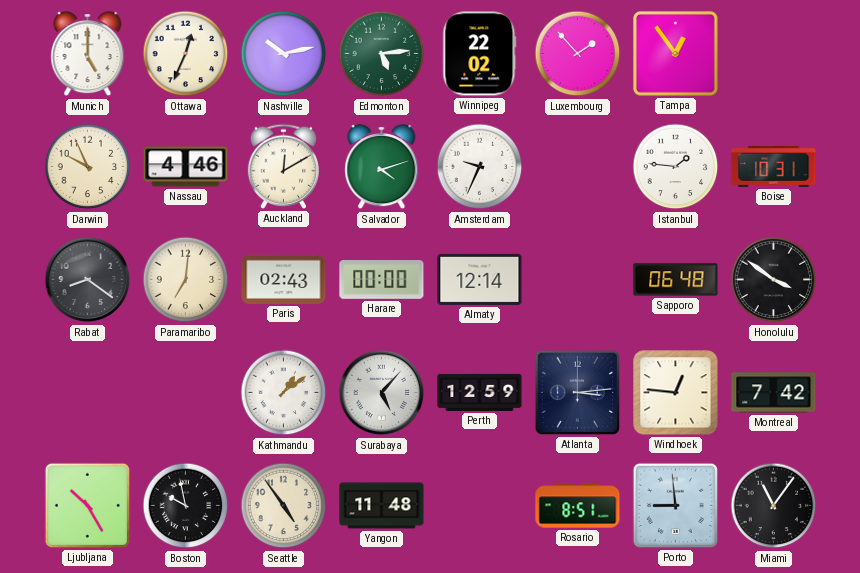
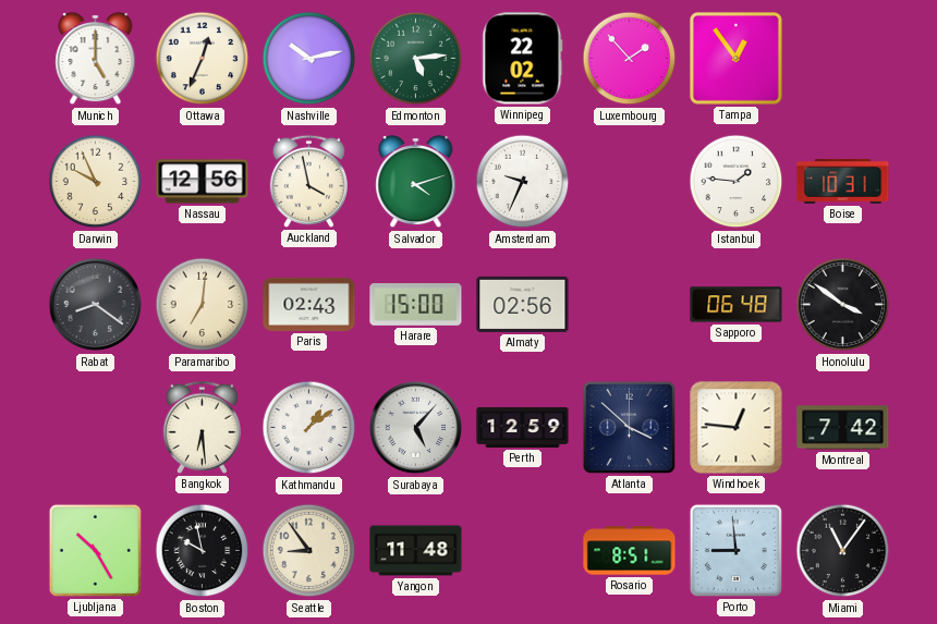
Nassau: 4:46 -> 12:56
Auckland: 12:10 -> 3:58
Harare: 00:00 -> 15:00
Almaty: 12:14 -> 02:56
Bangkok: none -> 6:29
Atlanta: 3:14 -> 3:52
Seattle: 4:54 -> 8:54
